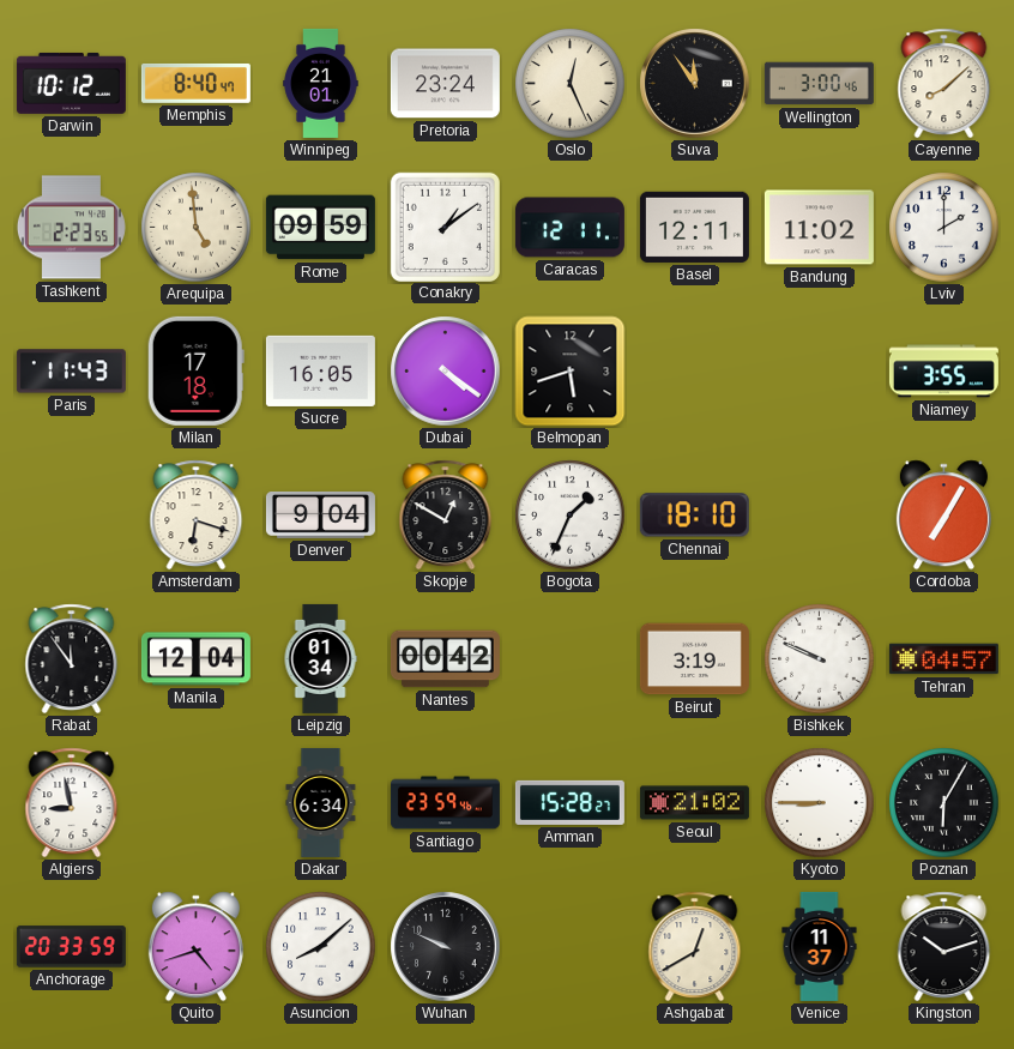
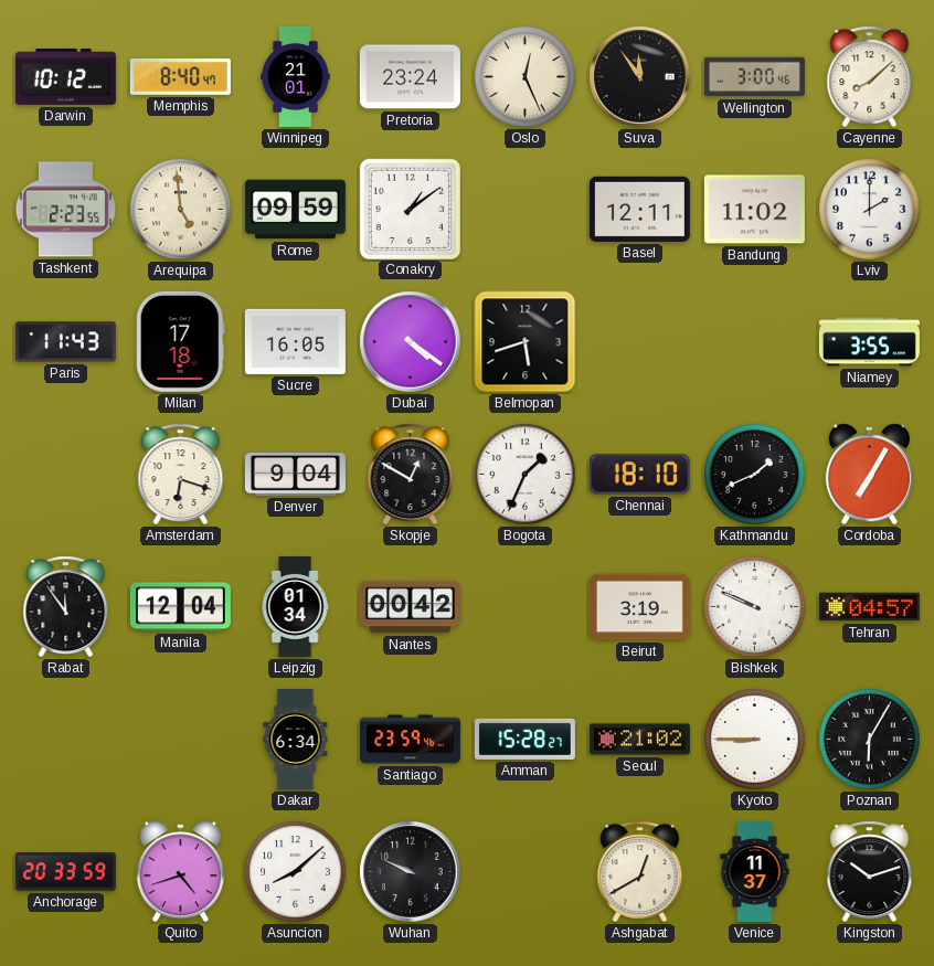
Caracas: 12:11 -> none
Kathmandu: none -> 1:41
Algiers: 8:58 -> none
